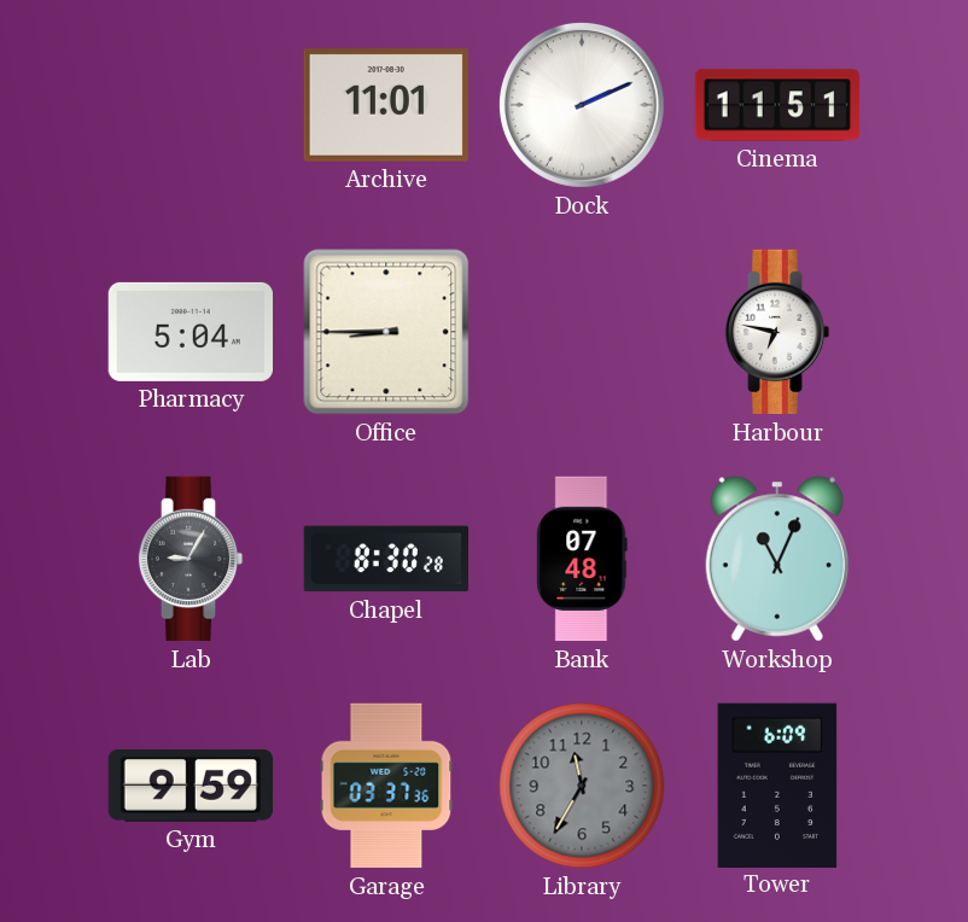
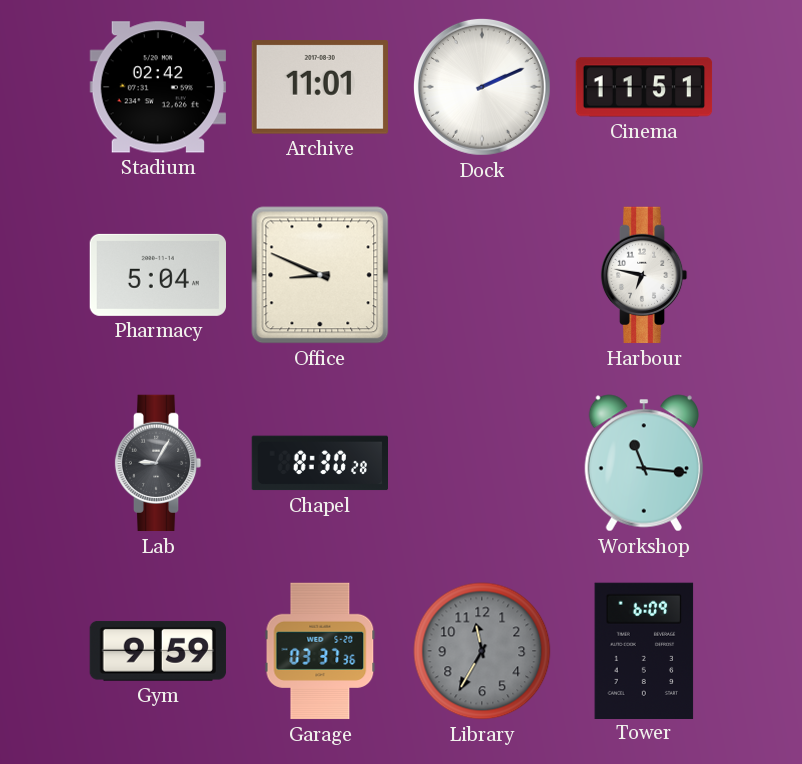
Stadium: none -> 02:42
Office: 8:45 -> 8:49
Bank: 07:48 -> none
Workshop: 11:04 -> 11:16
